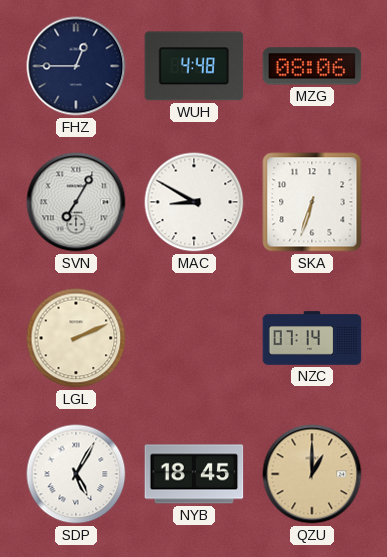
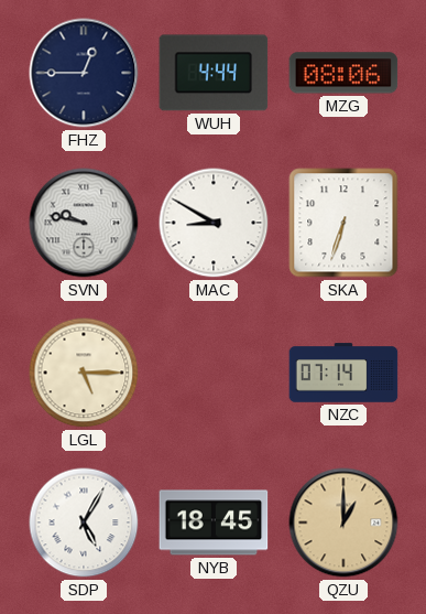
WUH: 4:48 -> 4:44
SVN: 7:05 -> 9:47
LGL: 2:11 -> 5:15
